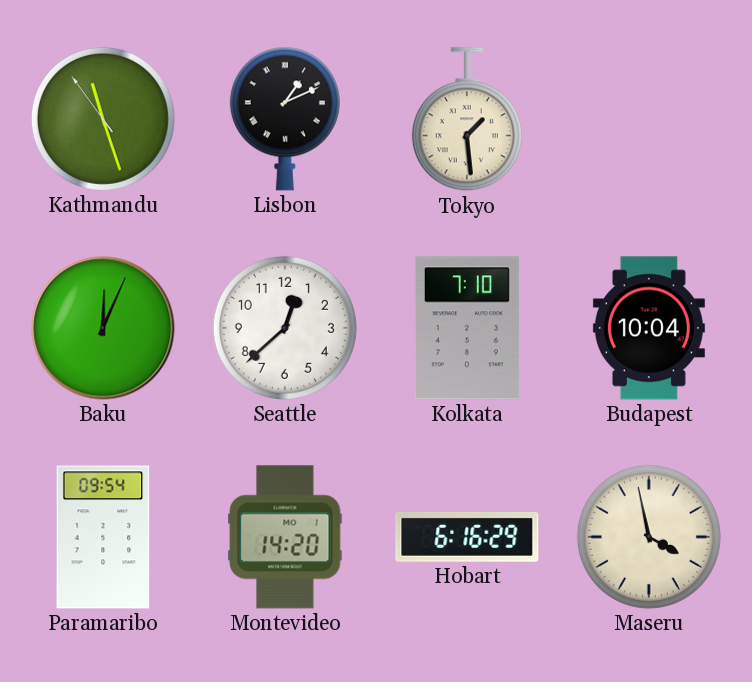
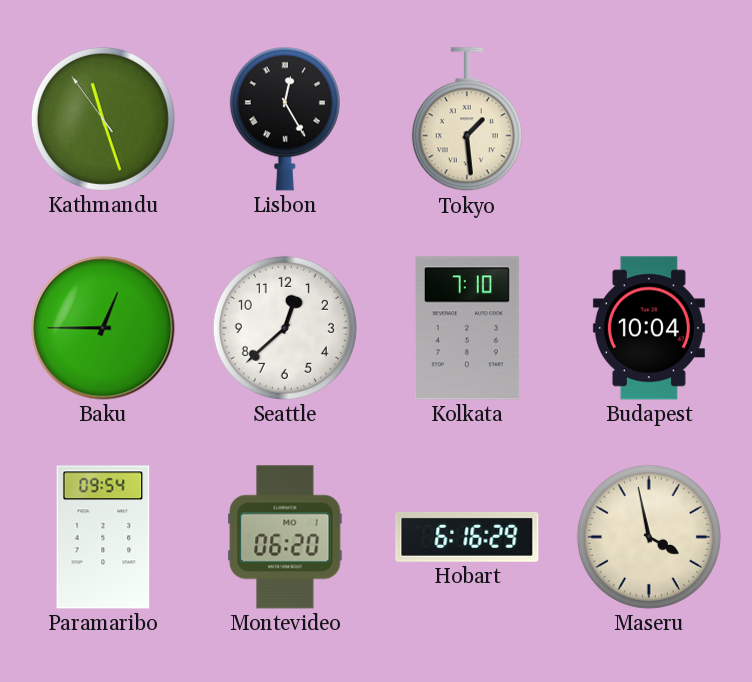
Lisbon: 1:11 -> 12:25
Baku: 12:04 -> 12:45
Montevideo: 14:20 -> 06:20
